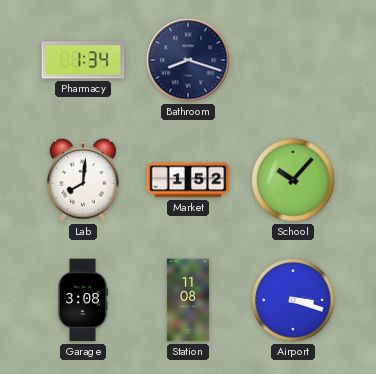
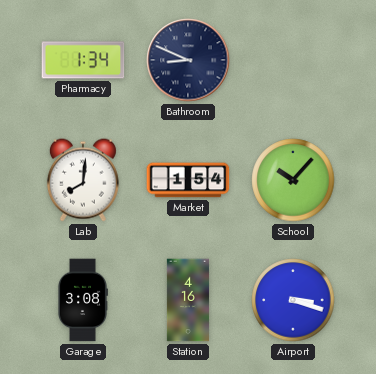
Bathroom: 8:18 -> 8:49
Market: 1:52 -> 1:54
Station: 11:08 -> 4:16
